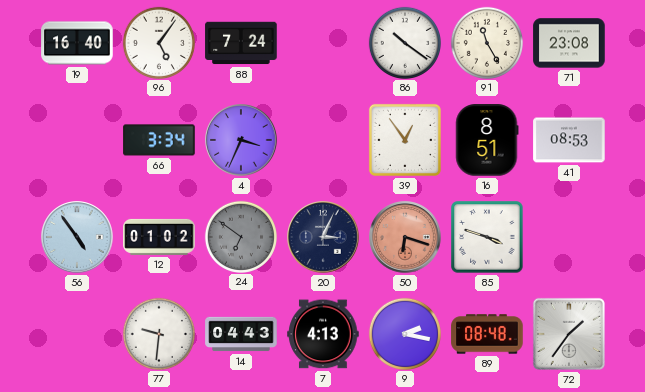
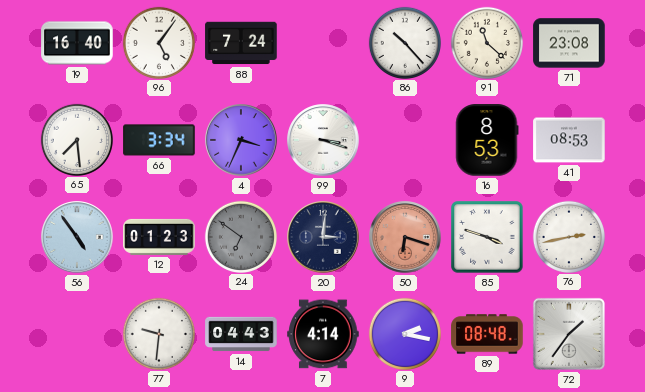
86: 10:21 -> 10:23
91: 11:25 -> 11:22
65: none -> 7:29
99: none -> 3:18
39: 12:54 -> none
16: 8:51 -> 8:53
12: 01:02 -> 01:23
20: 3:04 -> 3:01
76: none -> 2:43
7: 4:13 -> 4:14
